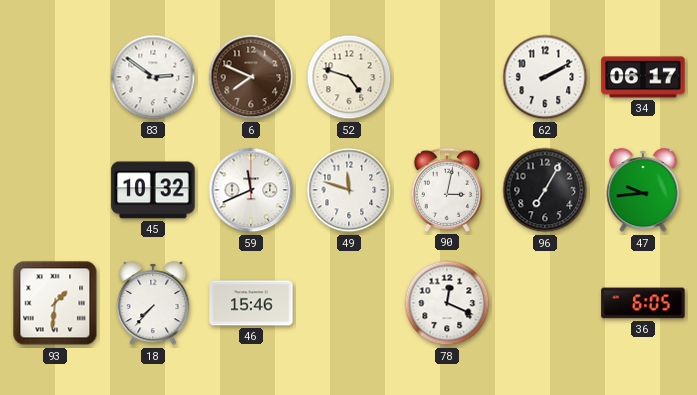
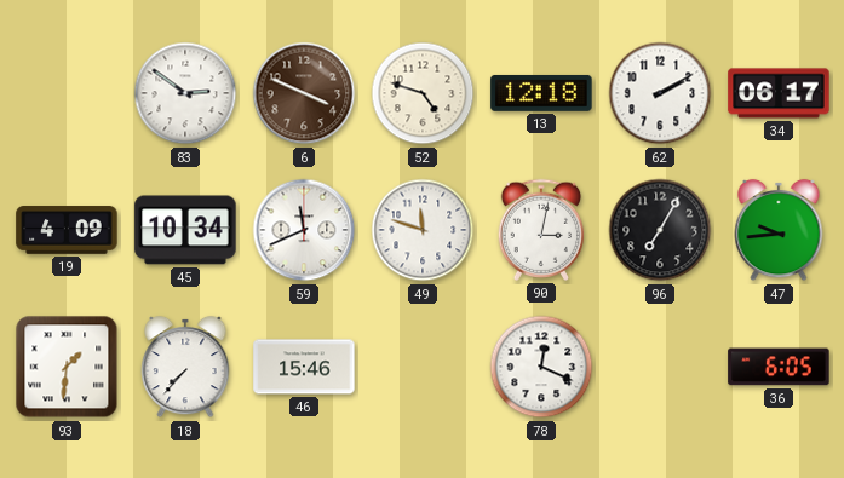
6: 7:49 -> 3:49
13: none -> 12:18
19: none -> 4:09
45: 10:32 -> 10:34
